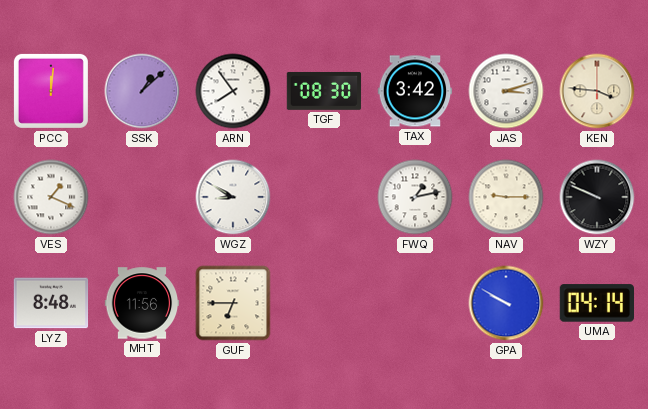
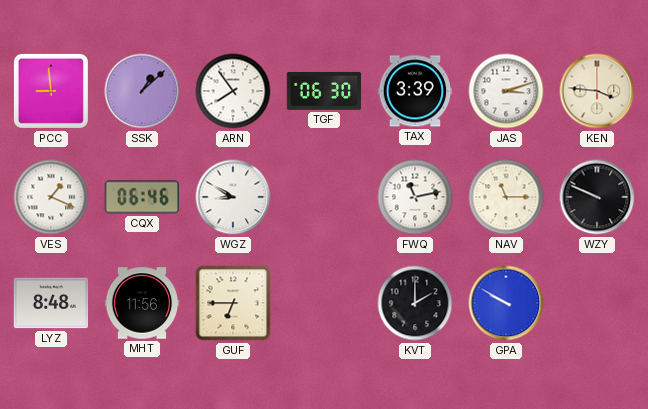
PCC: 12:01 -> 8:59
TGF: 08:30 -> 06:30
TAX: 3:42 -> 3:39
CQX: none -> 06:46
FWQ: 1:13 -> 11:13
NAV: 9:15 -> 11:15
KVT: none -> 2:00
UMA: 04:14 -> none
